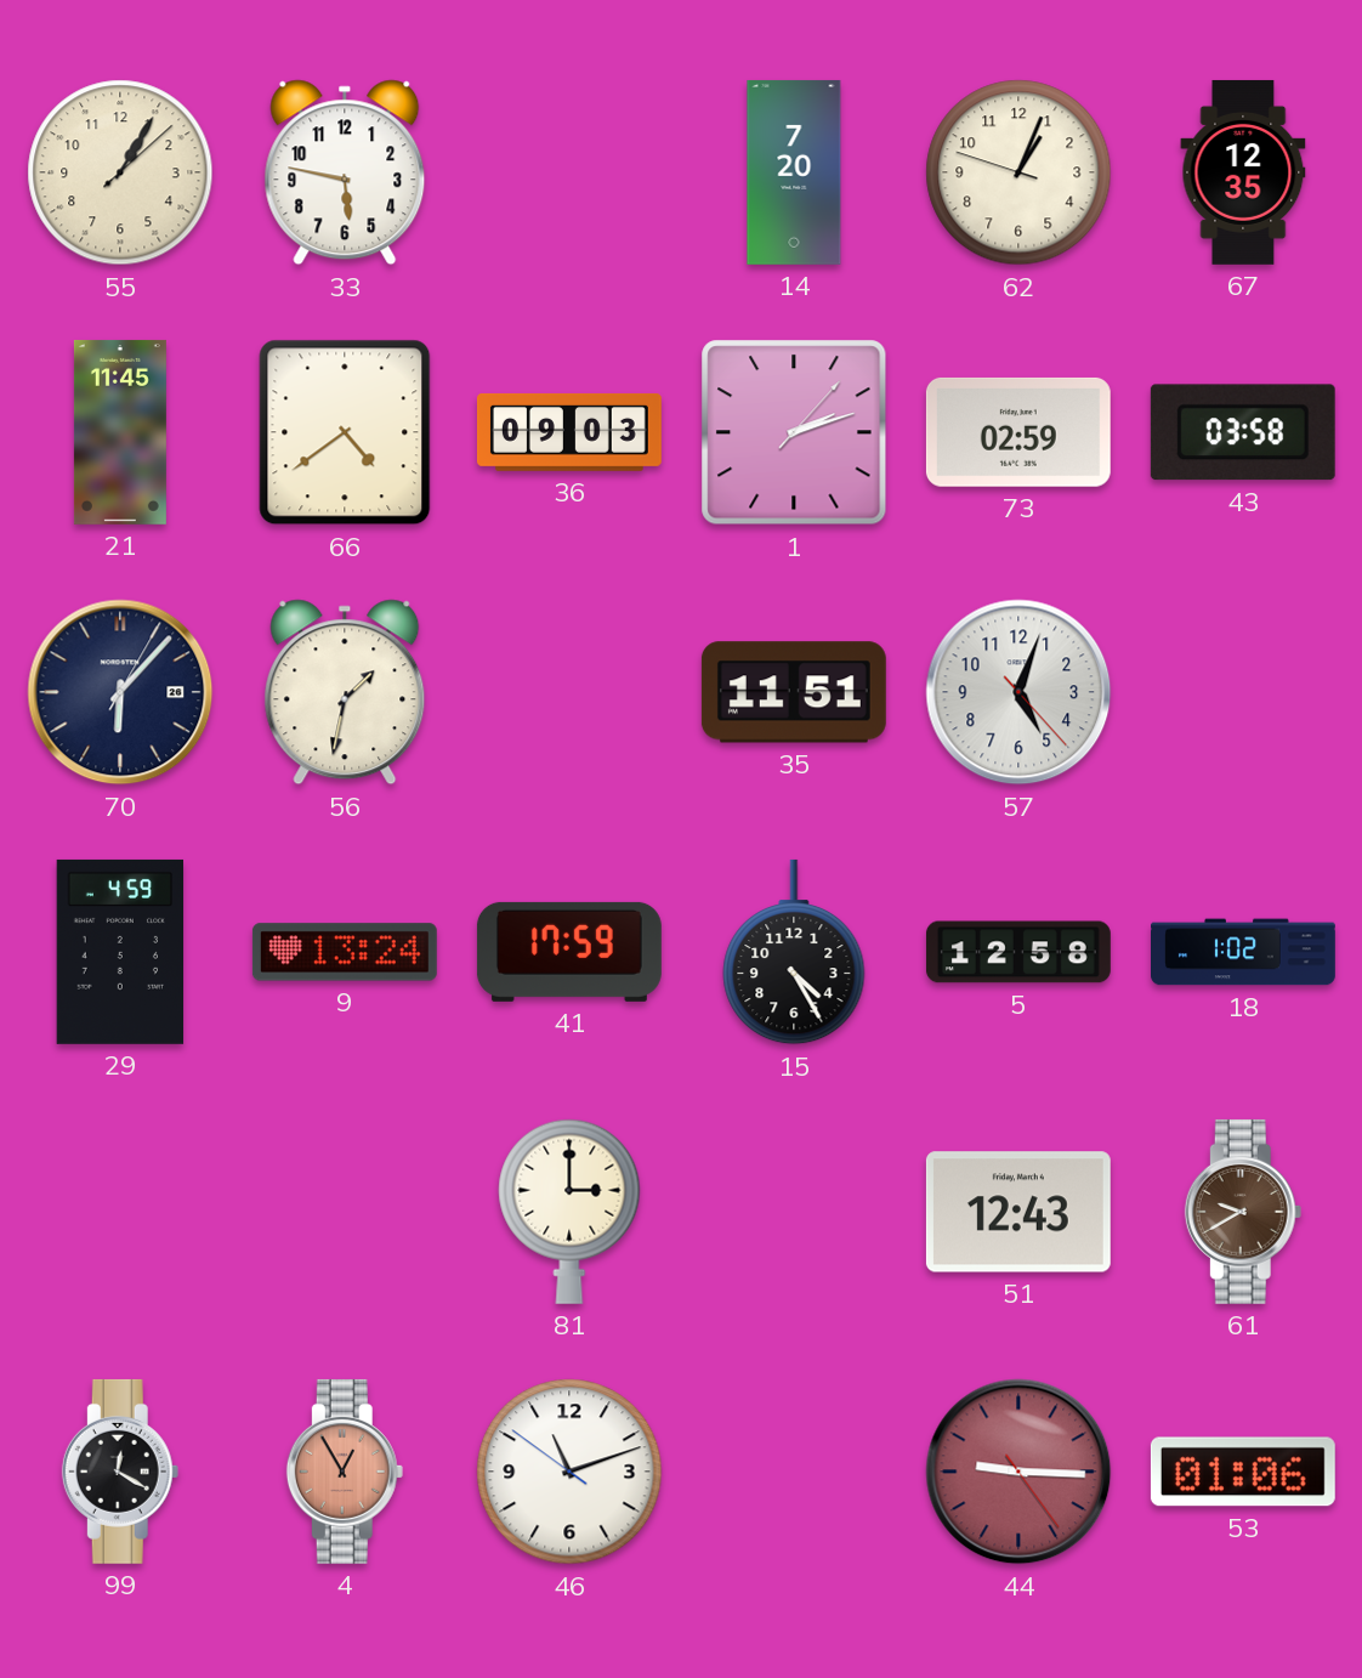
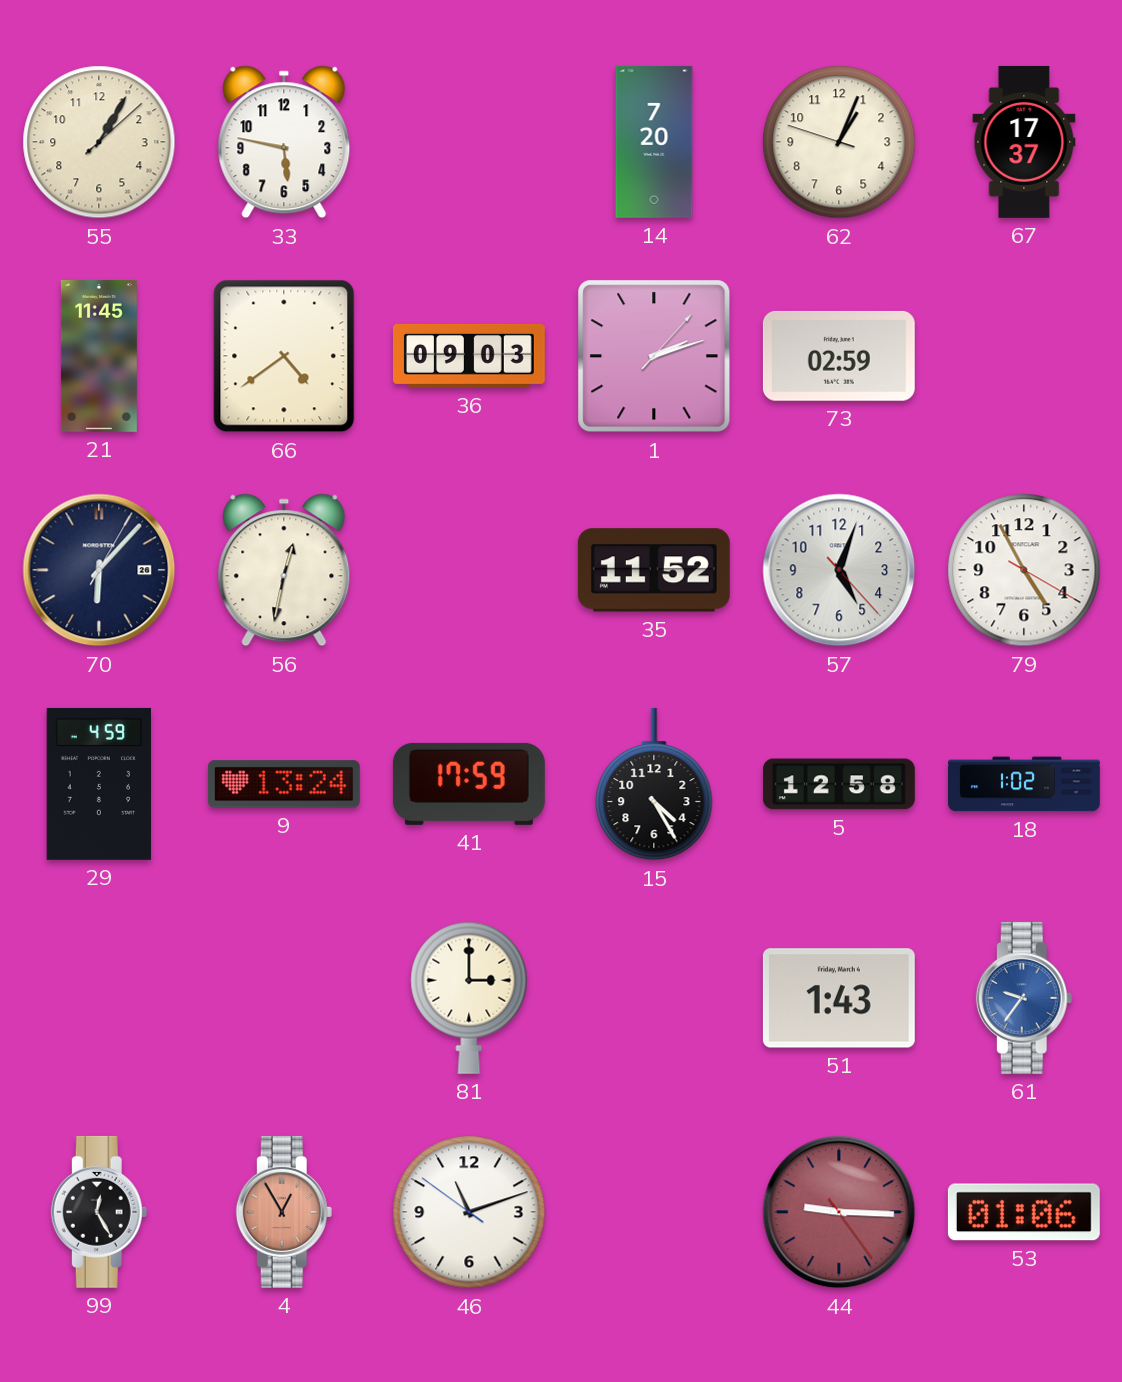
67: 12:35 -> 17:37
43: 03:58 -> none
56: 1:32 -> 12:32
35: 11:51 -> 11:52
79: none -> 4:55
51: 12:43 -> 1:43
61: 9:40 -> 9:36
61 dial: brown -> blue
99: 12:20 -> 12:25
